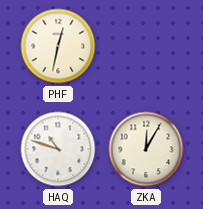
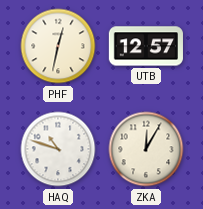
UTB: none -> 12:57
